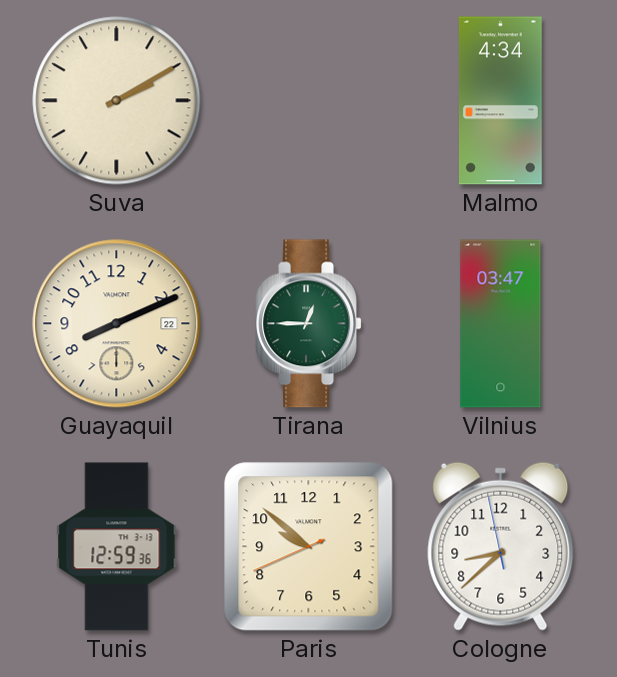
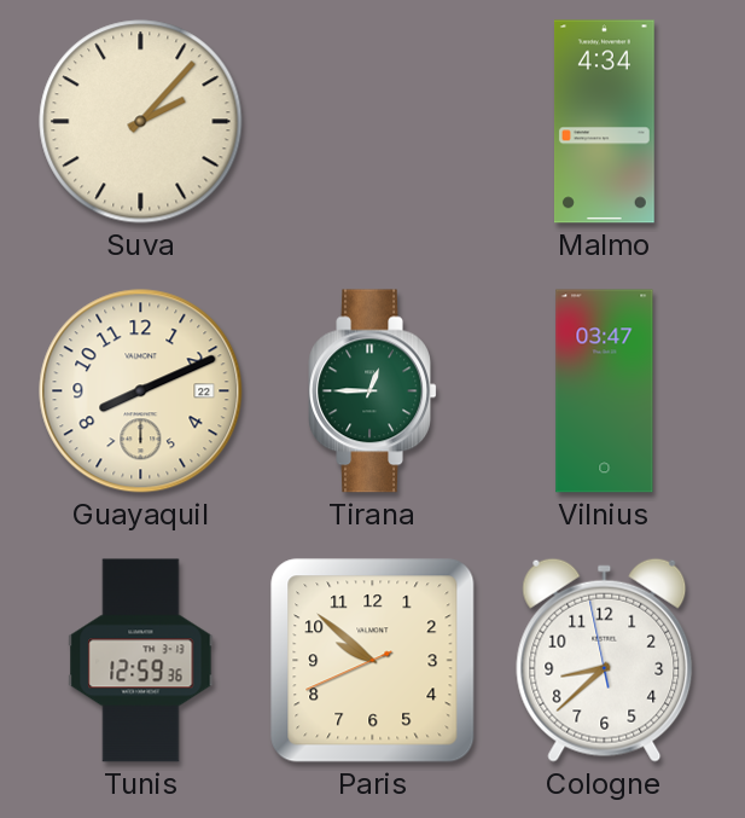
Suva: 2:10 -> 2:07
